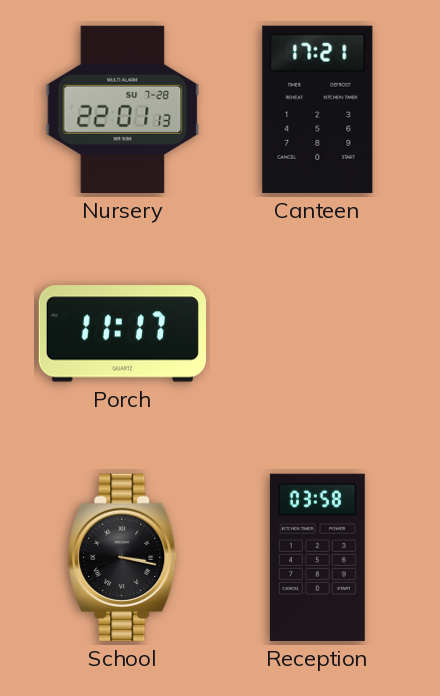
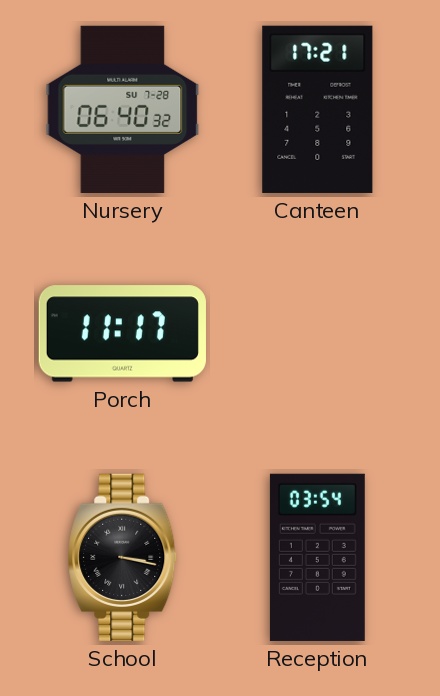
Nursery: 22:01 -> 06:40
Reception: 03:58 -> 03:54
